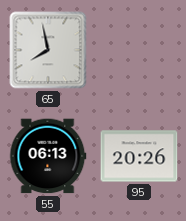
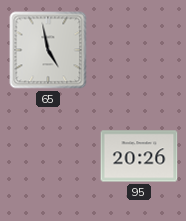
65: 7:58 -> 4:58
55: 06:13 -> none
